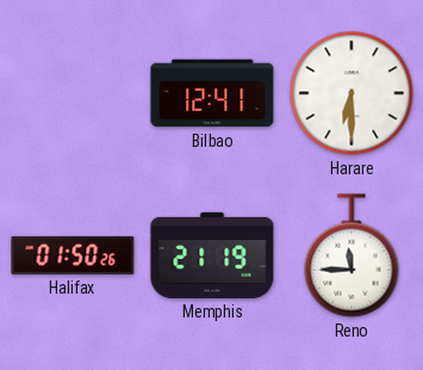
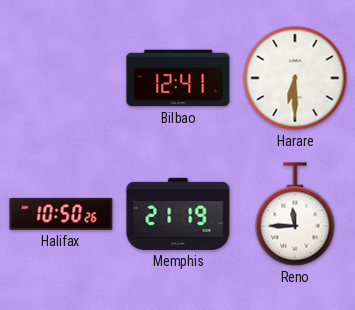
Halifax: 01:50 -> 10:50
